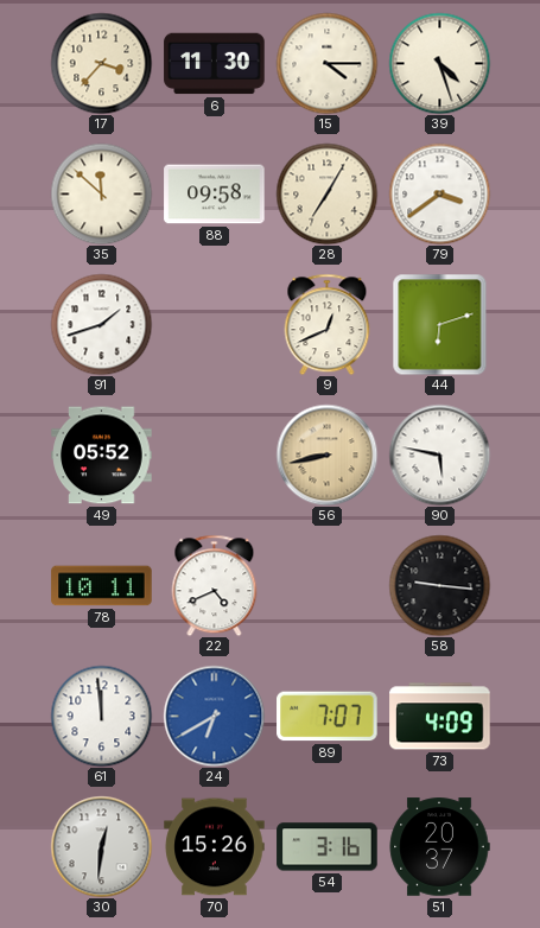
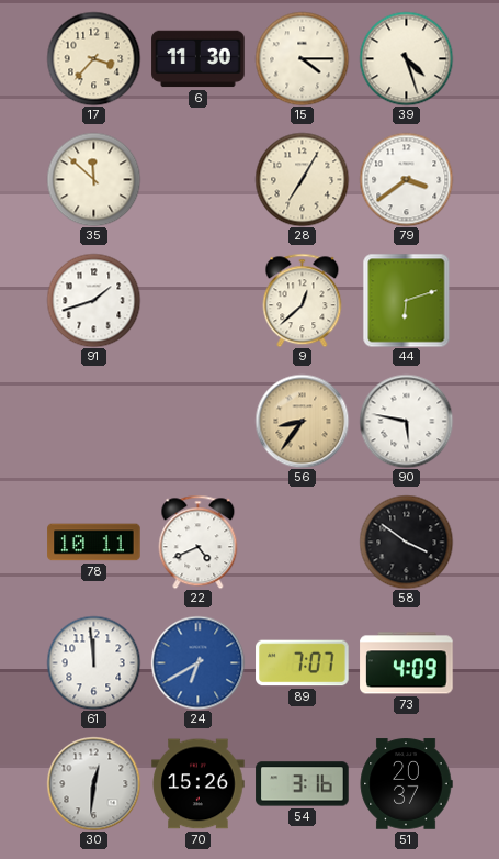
88: 09:58 -> none
9: 12:41 -> 12:38
49: 05:52 -> none
56: 8:43 -> 8:36
58: 9:16 -> 3:51
